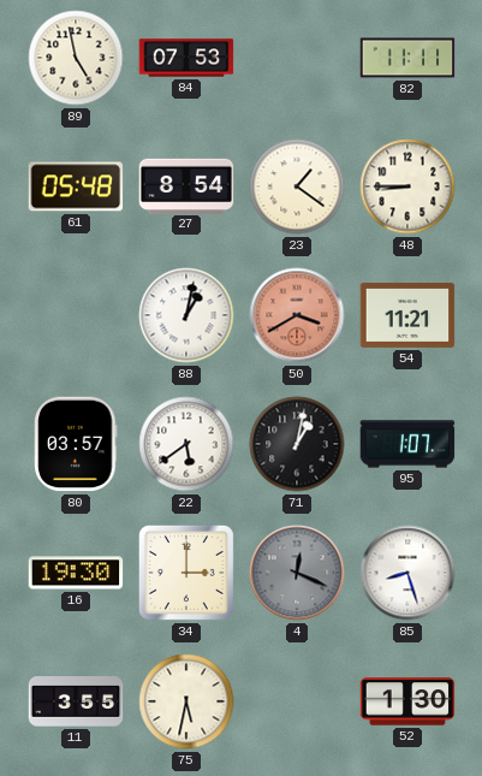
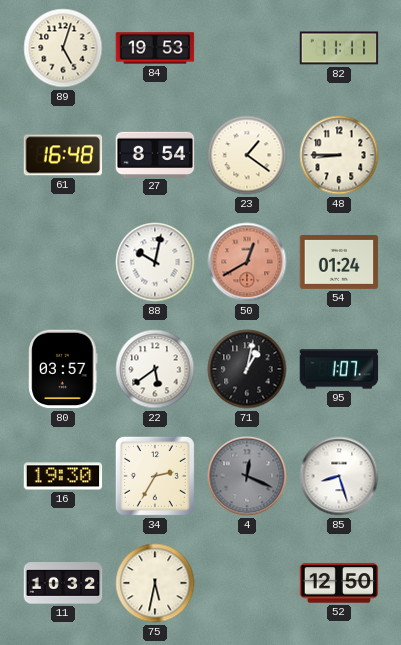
89: 4:58 -> 5:03
84: 07:53 -> 19:53
61: 05:48 -> 16:48
88: 1:02 -> 10:02
50: 3:40 -> 12:40
54: 11:21 -> 01:24
34: 3:00 -> 2:35
11: 3:55 -> 10:32
52: 1:30 -> 12:50
